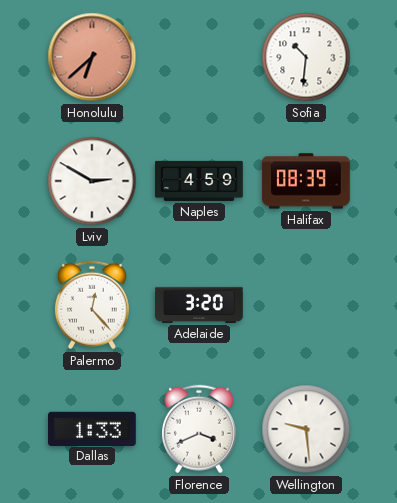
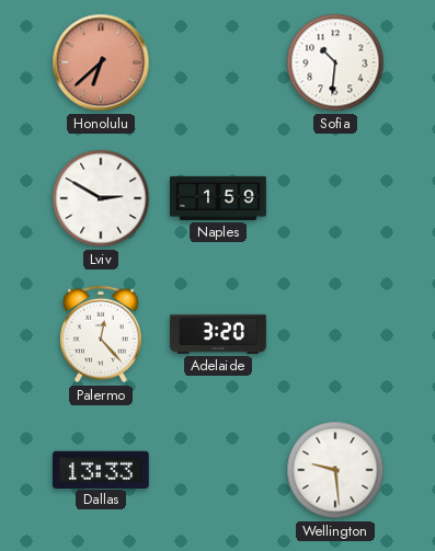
Naples: 4:59 -> 1:59
Halifax: 08:39 -> none
Dallas: 1:33 -> 13:33
Florence: 3:41 -> none
